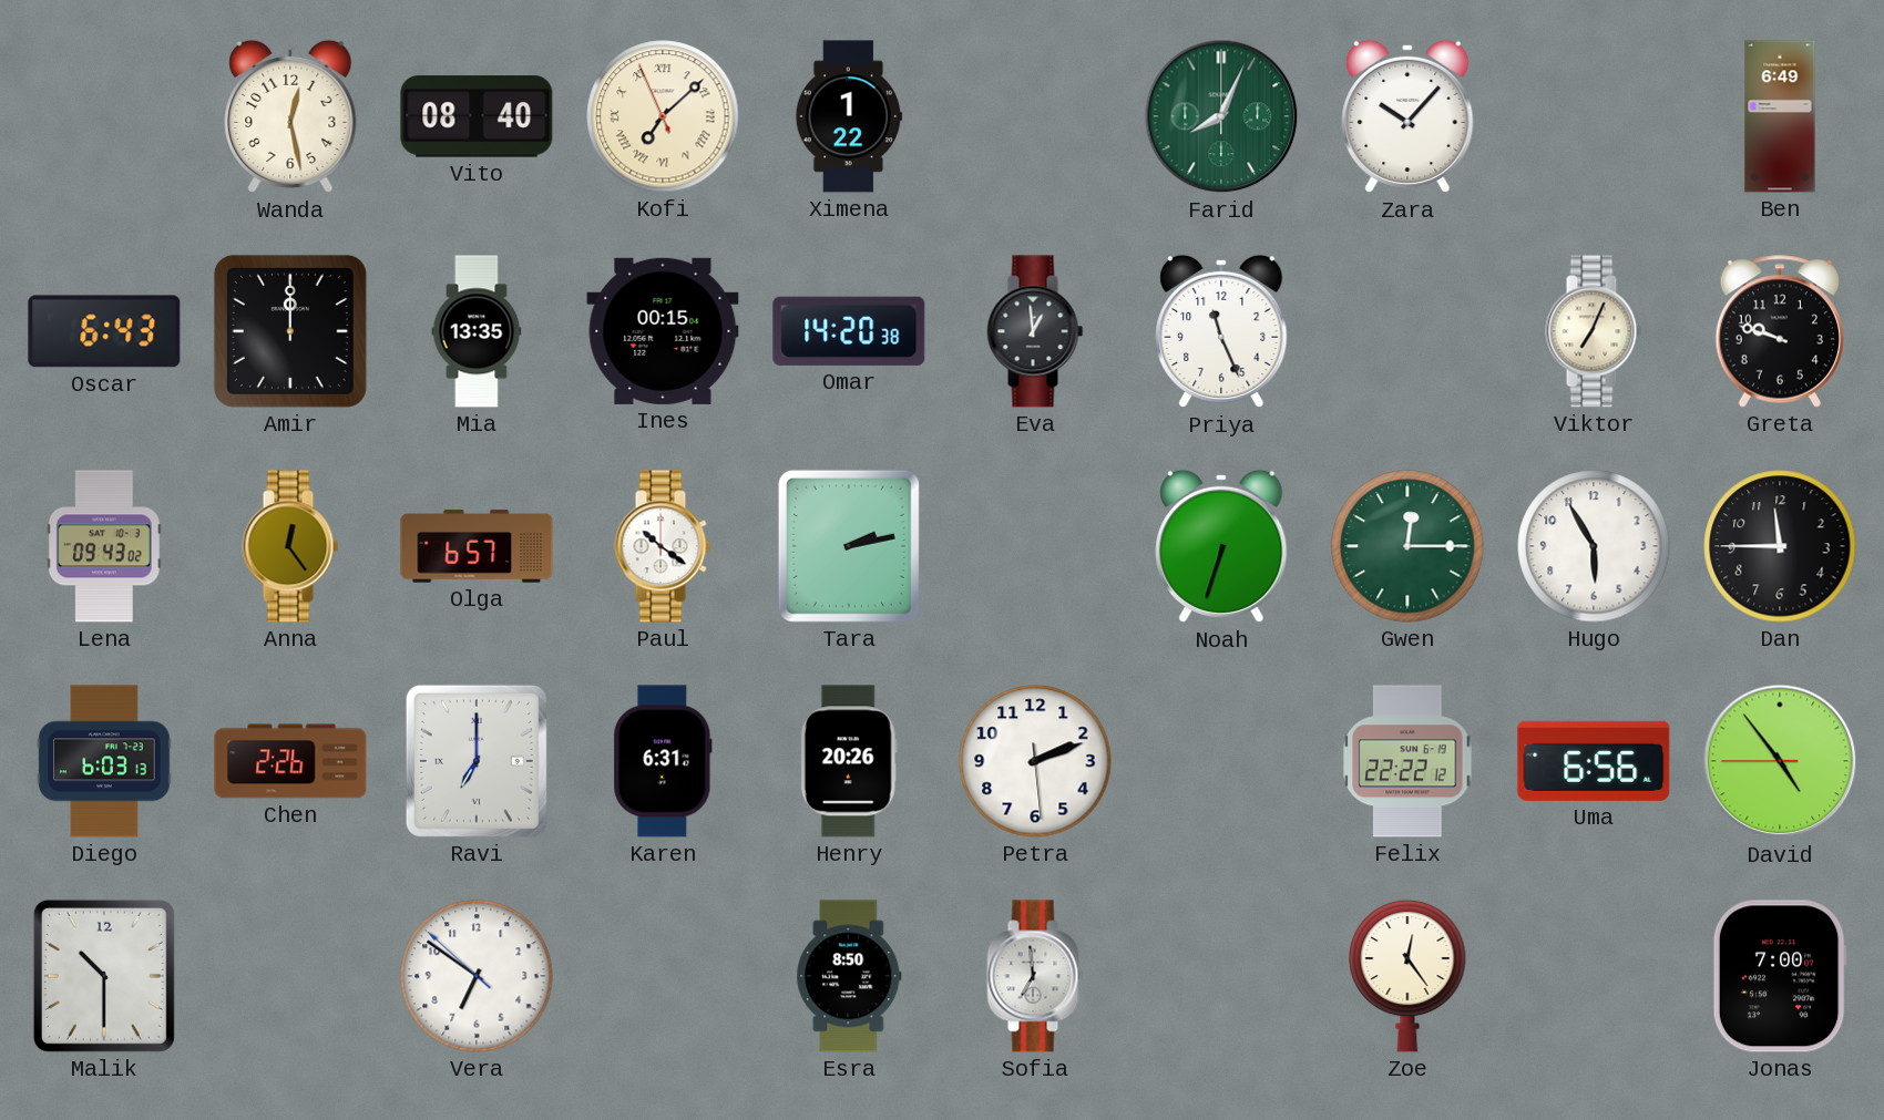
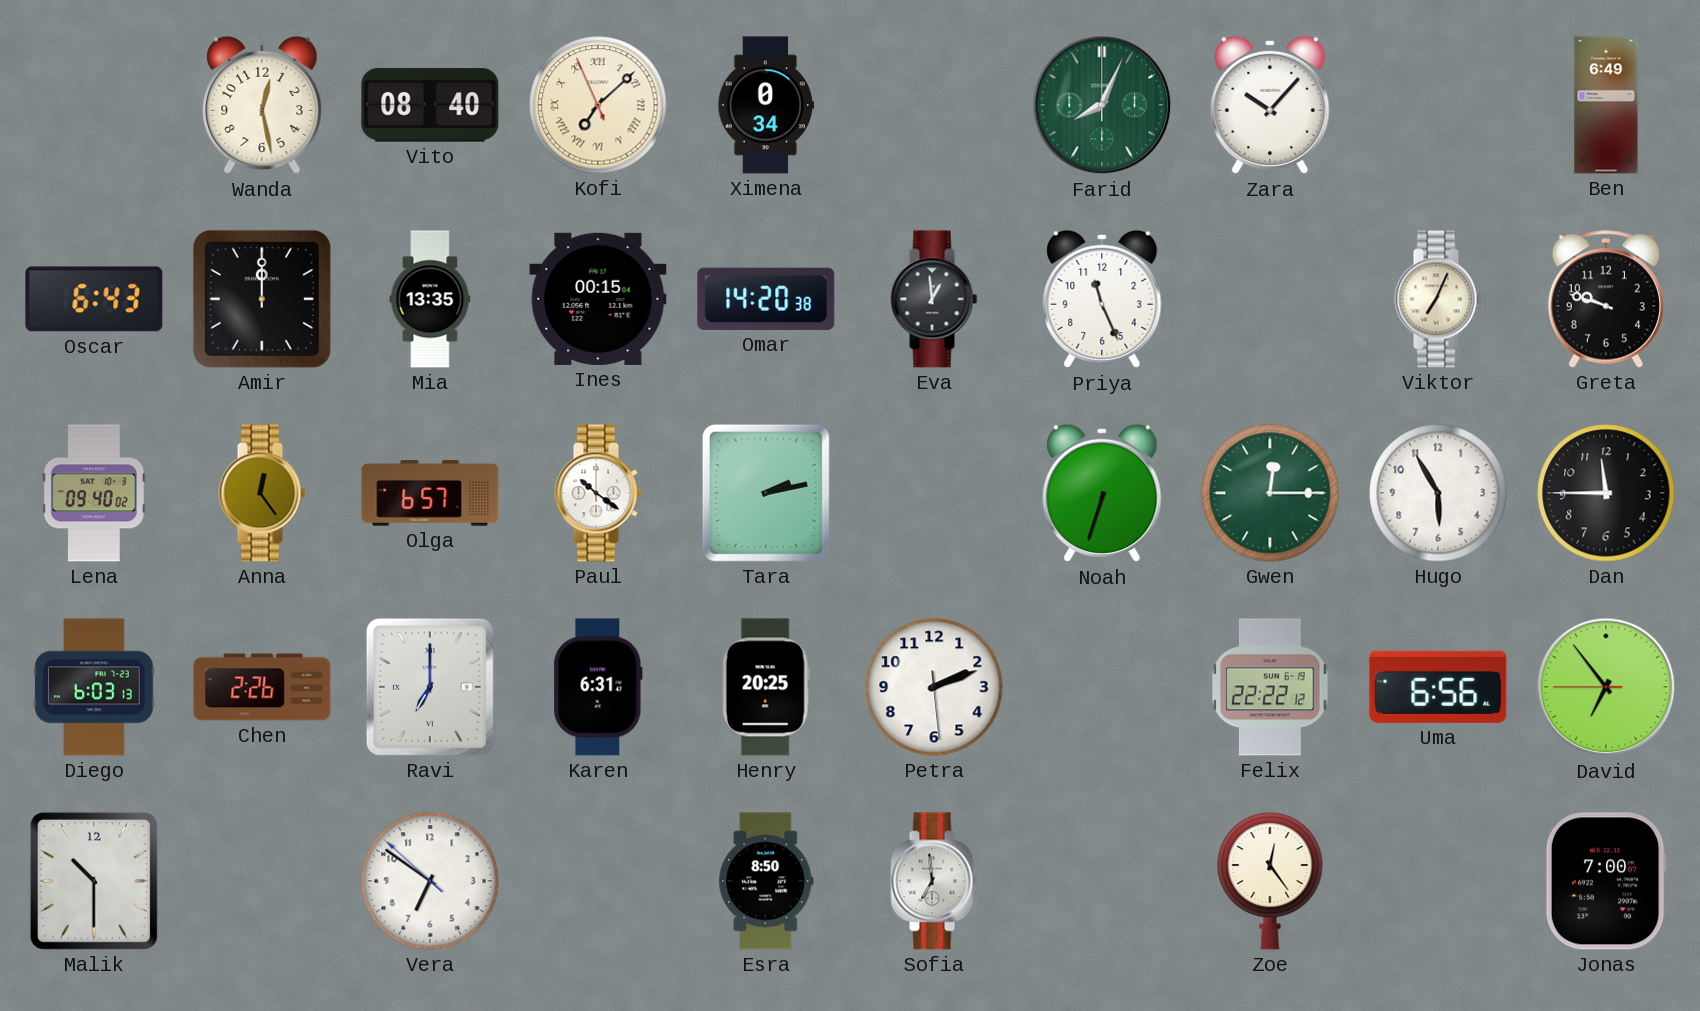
Ximena: 1:22 -> 0:34
Lena: 09:43 -> 09:40
Henry: 20:26 -> 20:25
David: 4:53 -> 6:53
